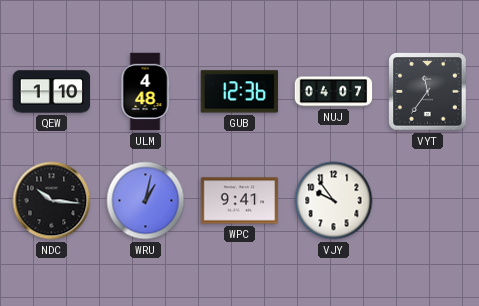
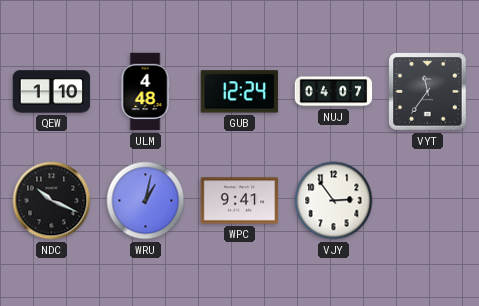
GUB: 12:36 -> 12:24
NDC: 10:16 -> 10:19
VJY: 9:54 -> 2:54
